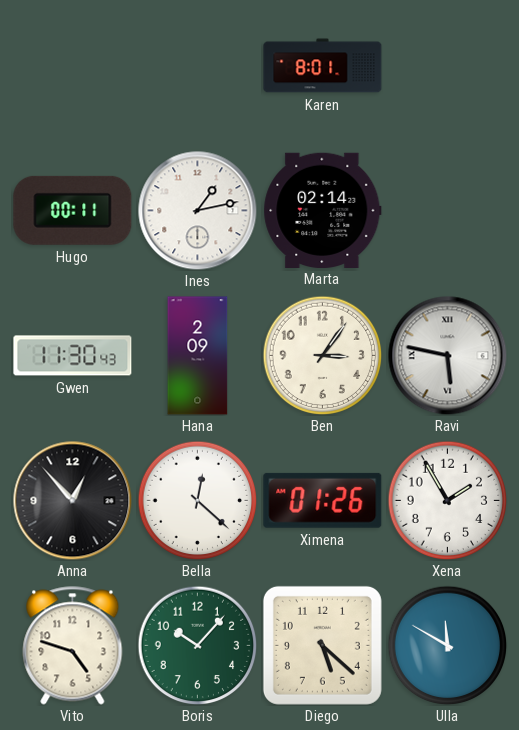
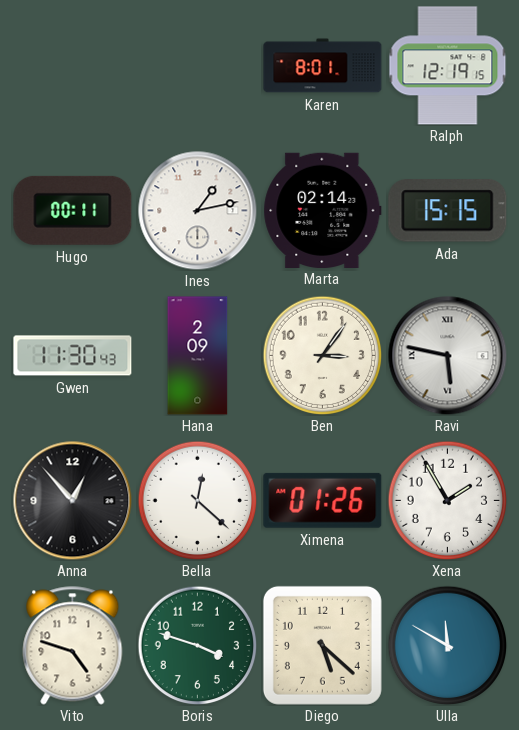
Ralph: none -> 12:19
Ada: none -> 15:15
Boris: 10:07 -> 3:48
